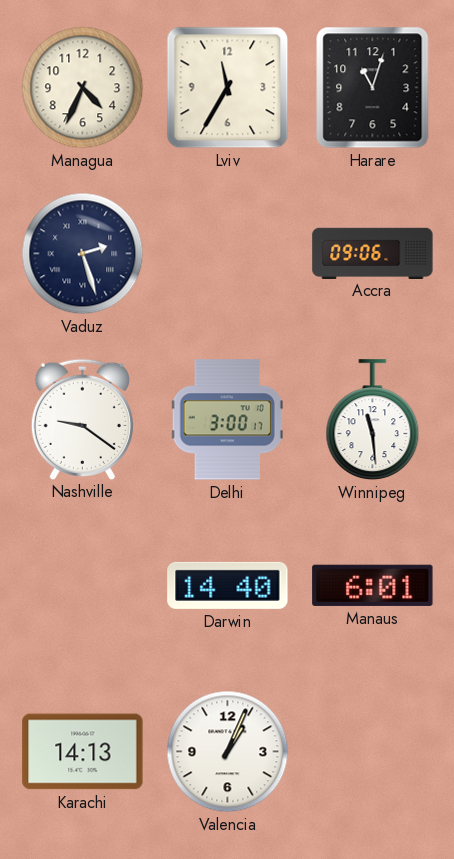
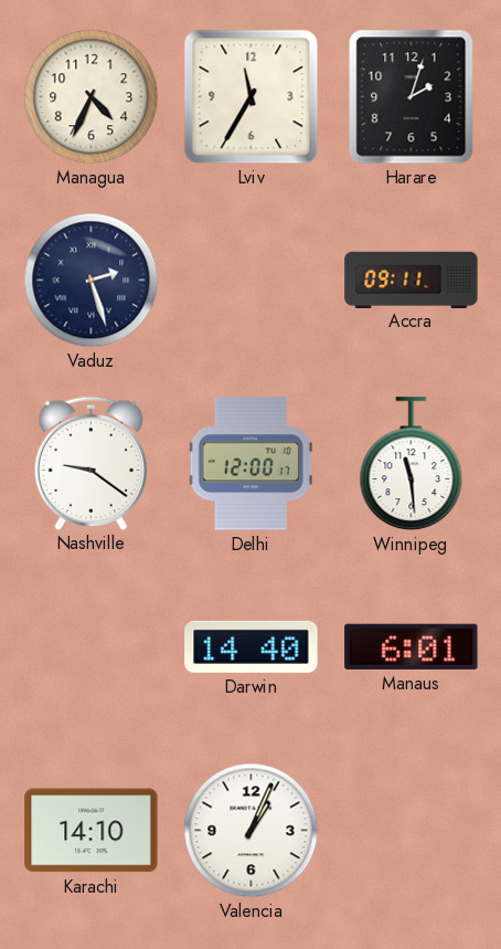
Harare: 11:03 -> 2:03
Accra: 09:06 -> 09:11
Delhi: 3:00 -> 12:00
Karachi: 14:13 -> 14:10
